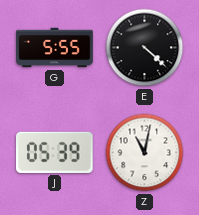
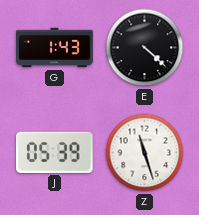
G: 5:55 -> 1:43
Z: 11:02 -> 11:27
